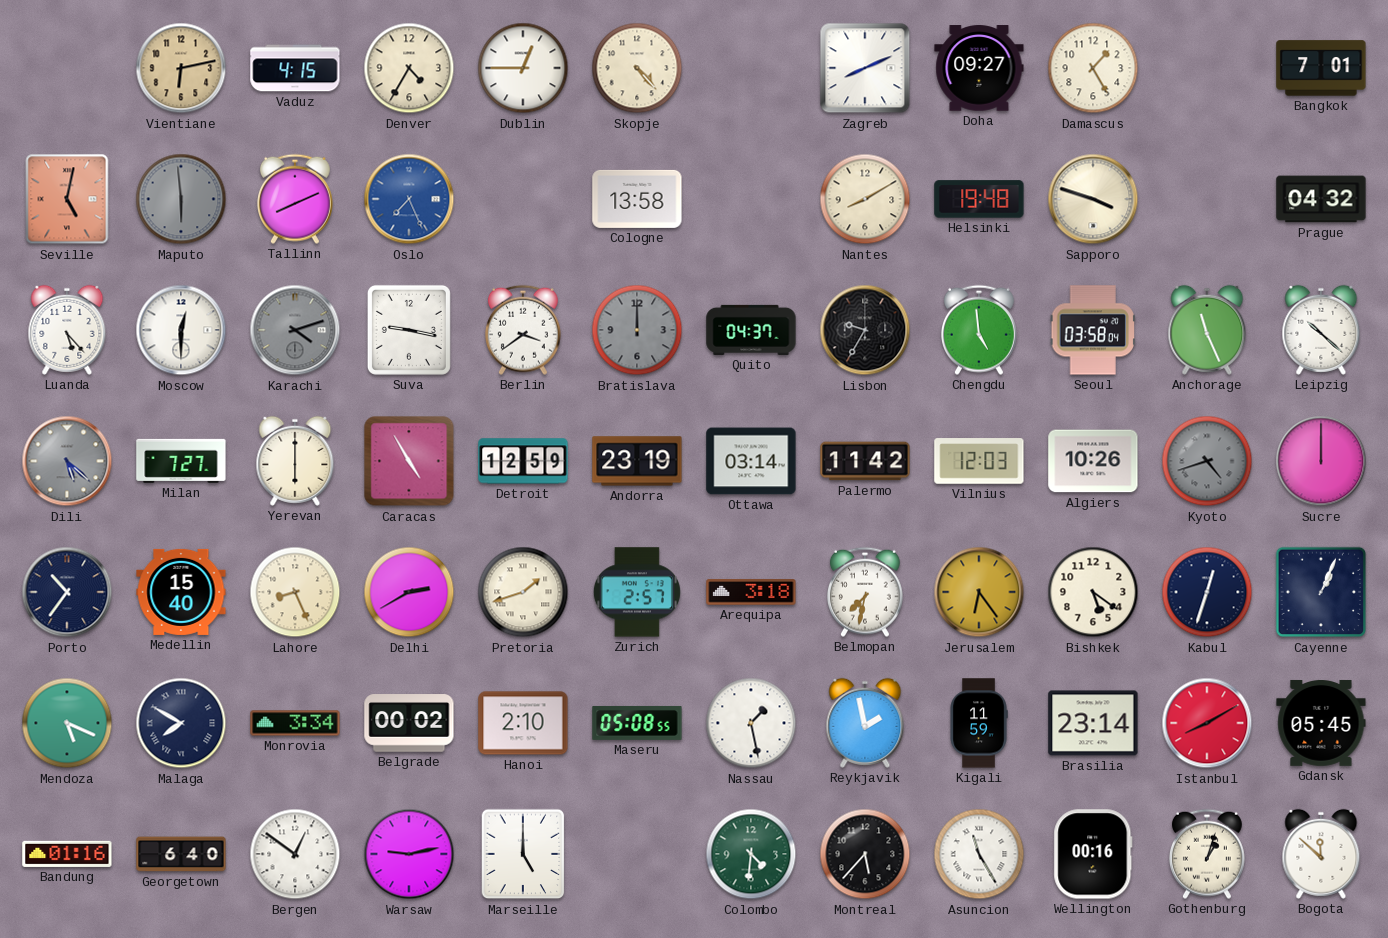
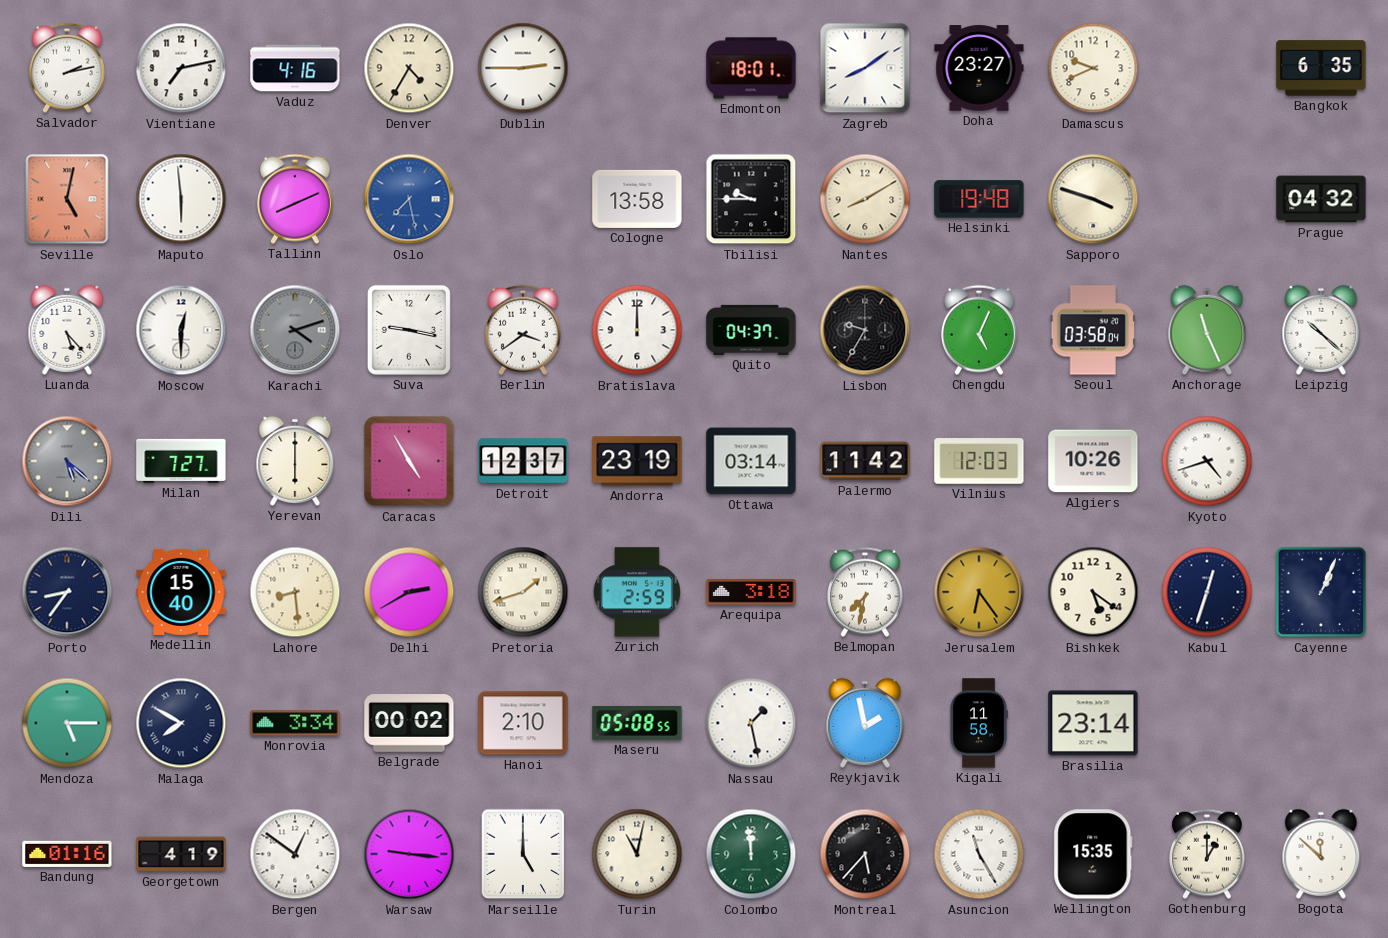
Salvador: none -> 2:13
Vientiane: 6:13 -> 7:13
Vientiane dial: champagne -> white
Vaduz: 4:15 -> 4:16
Dublin: 12:45 -> 2:45
Skopje: 4:23 -> none
Edmonton: none -> 18:01
Zagreb: 8:11 -> 8:09
Doha: 09:27 -> 23:27
Damascus: 1:25 -> 9:41
Bangkok: 7:01 -> 6:35
Maputo dial: grey -> white
Oslo: 7:26 -> 7:28
Tbilisi: none -> 9:45
Bratislava dial: grey -> white
Chengdu: 4:59 -> 5:04
Detroit: 12:59 -> 12:37
Kyoto dial: grey -> white
Sucre: 12:00 -> none
Porto: 10:36 -> 8:36
Lahore: 8:26 -> 8:29
Zurich: 2:57 -> 2:59
Mendoza: 5:19 -> 5:15
Kigali: 11:59 -> 11:58
Istanbul: 8:10 -> none
Gdansk: 05:45 -> none
Georgetown: 6:40 -> 4:19
Warsaw: 9:13 -> 9:16
Turin: none -> 11:02
Colombo: 4:31 -> 11:59
Wellington: 00:16 -> 15:35
Gothenburg: 1:03 -> 1:00
